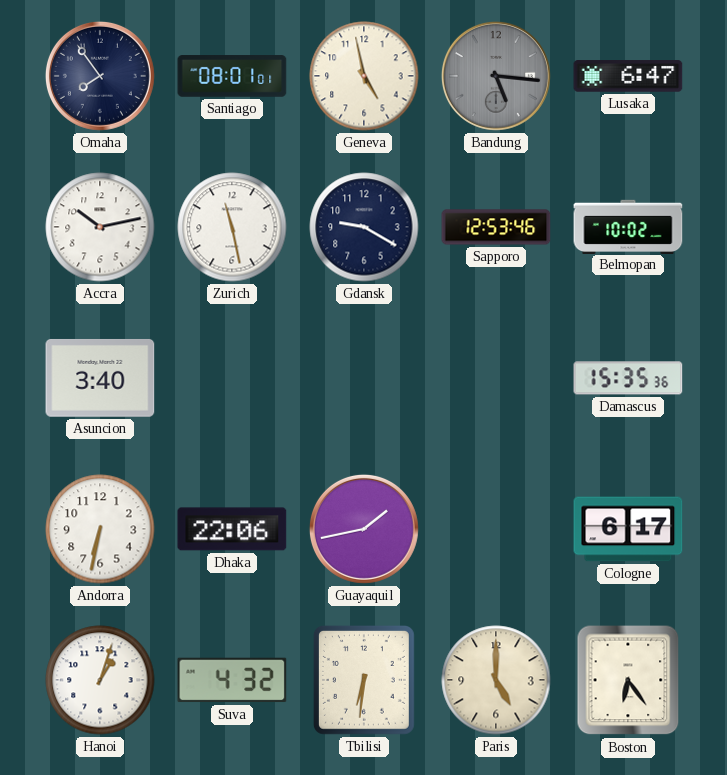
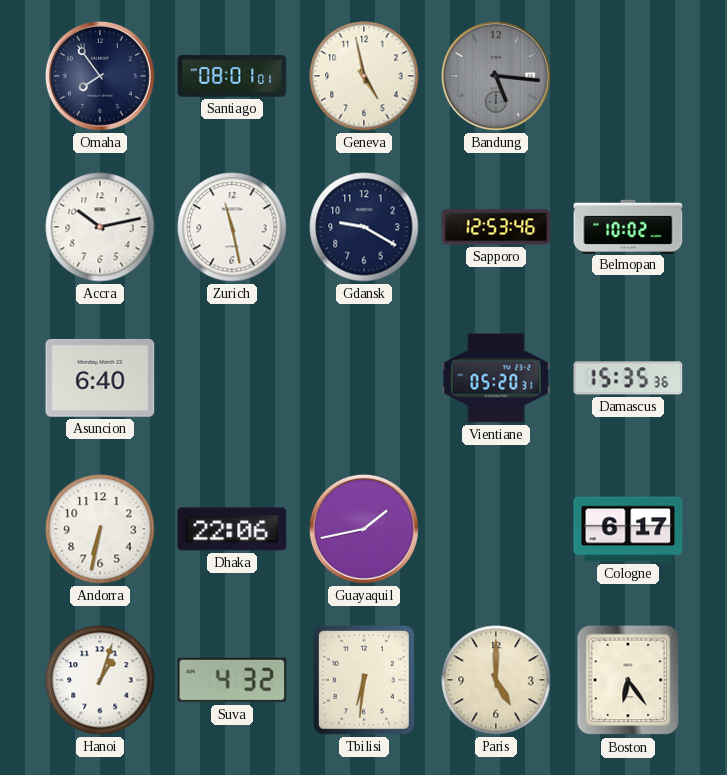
Lusaka: 6:47 -> none
Asuncion: 3:40 -> 6:40
Vientiane: none -> 05:20
